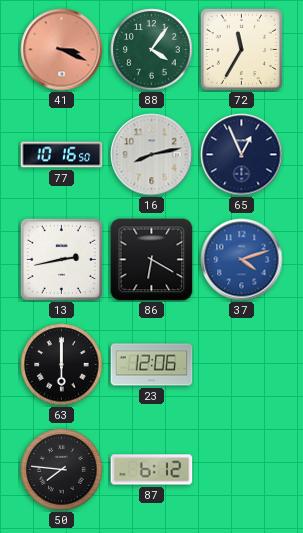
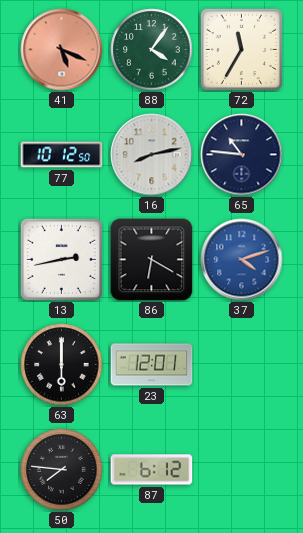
41: 3:19 -> 5:19
77: 10:16 -> 10:12
65: 12:56 -> 10:46
23: 12:06 -> 12:01
